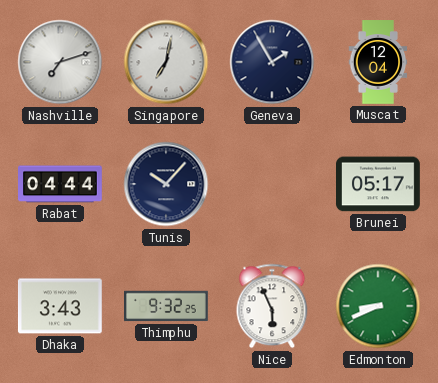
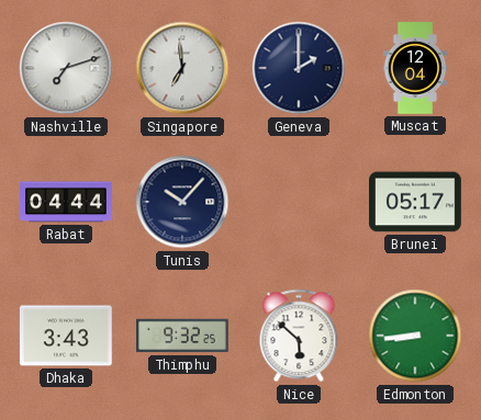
Singapore: 7:02 -> 6:59
Geneva: 1:55 -> 2:00
Nice: 5:56 -> 5:52
Edmonton: 8:41 -> 8:44
